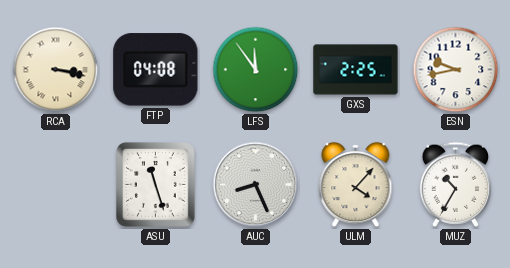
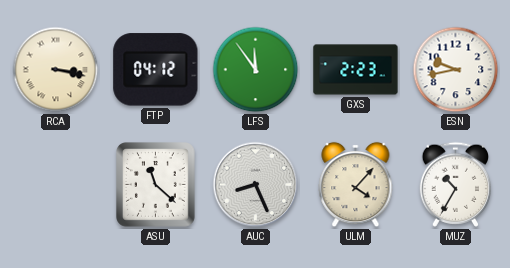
FTP: 04:08 -> 04:12
GXS: 2:25 -> 2:23
ASU: 11:27 -> 11:22
